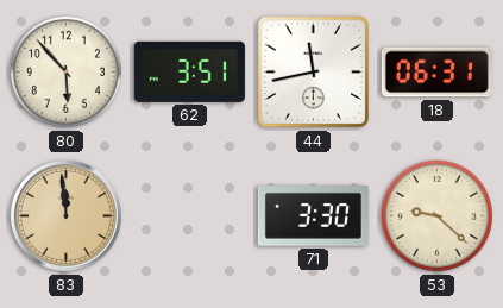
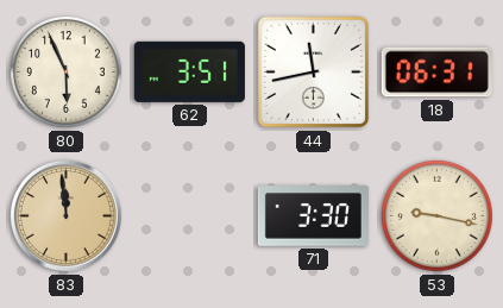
80: 5:53 -> 5:56
53: 9:22 -> 9:17
